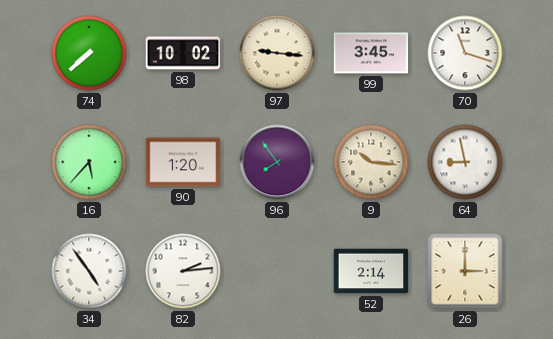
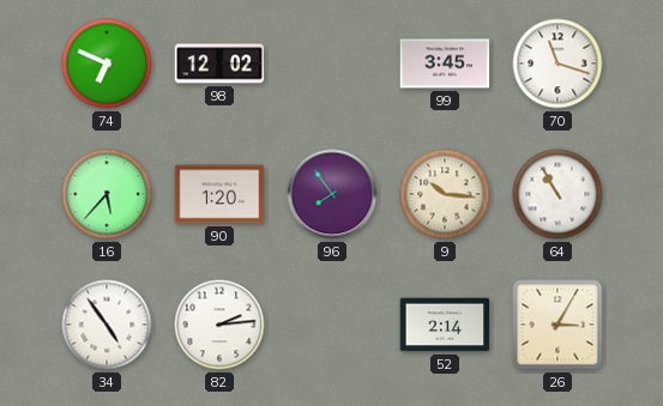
74: 7:38 -> 6:49
98: 10:02 -> 12:02
97: 9:16 -> none
64: 8:58 -> 10:55
26: 3:00 -> 3:05
